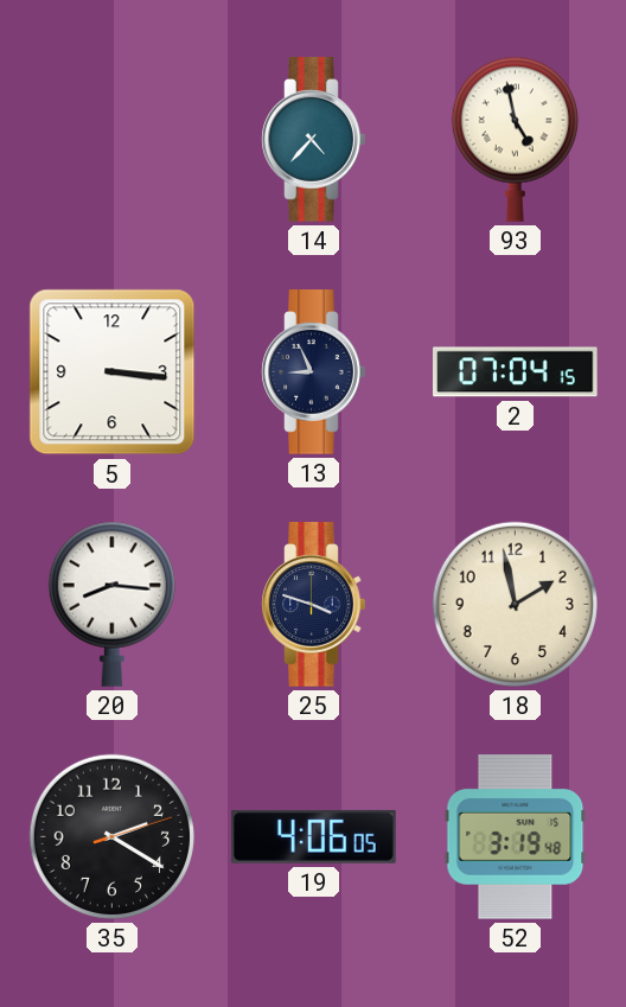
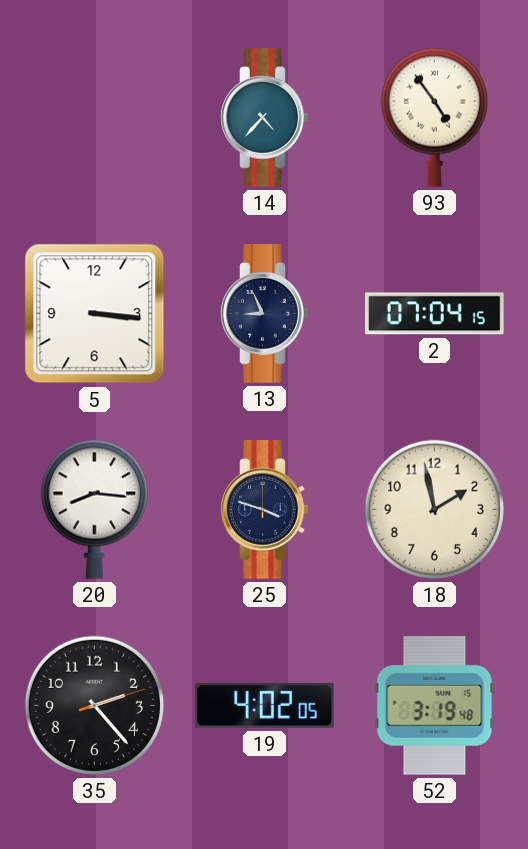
93: 4:58 -> 4:54
35: 2:20 -> 2:23
19: 4:06 -> 4:02
